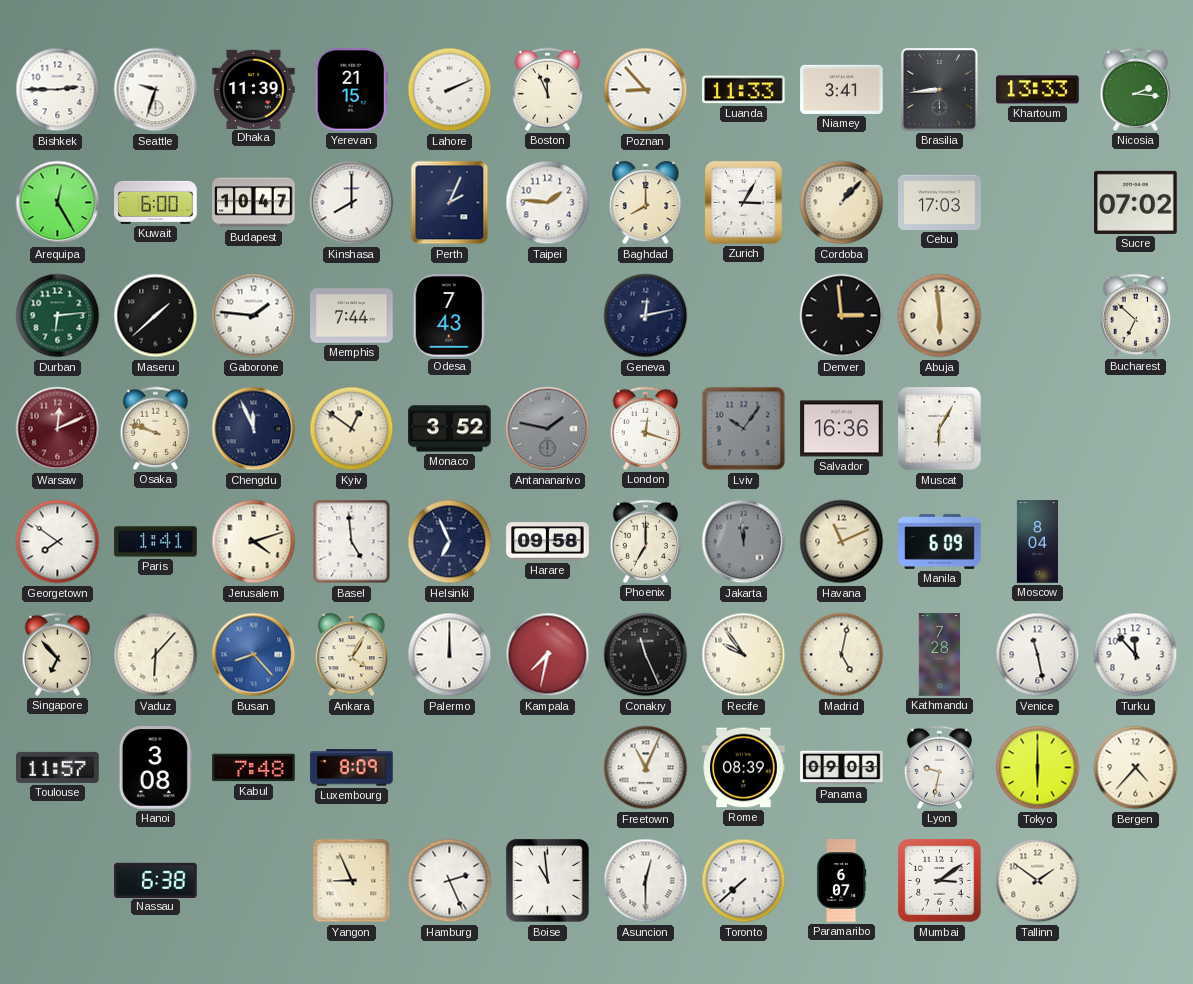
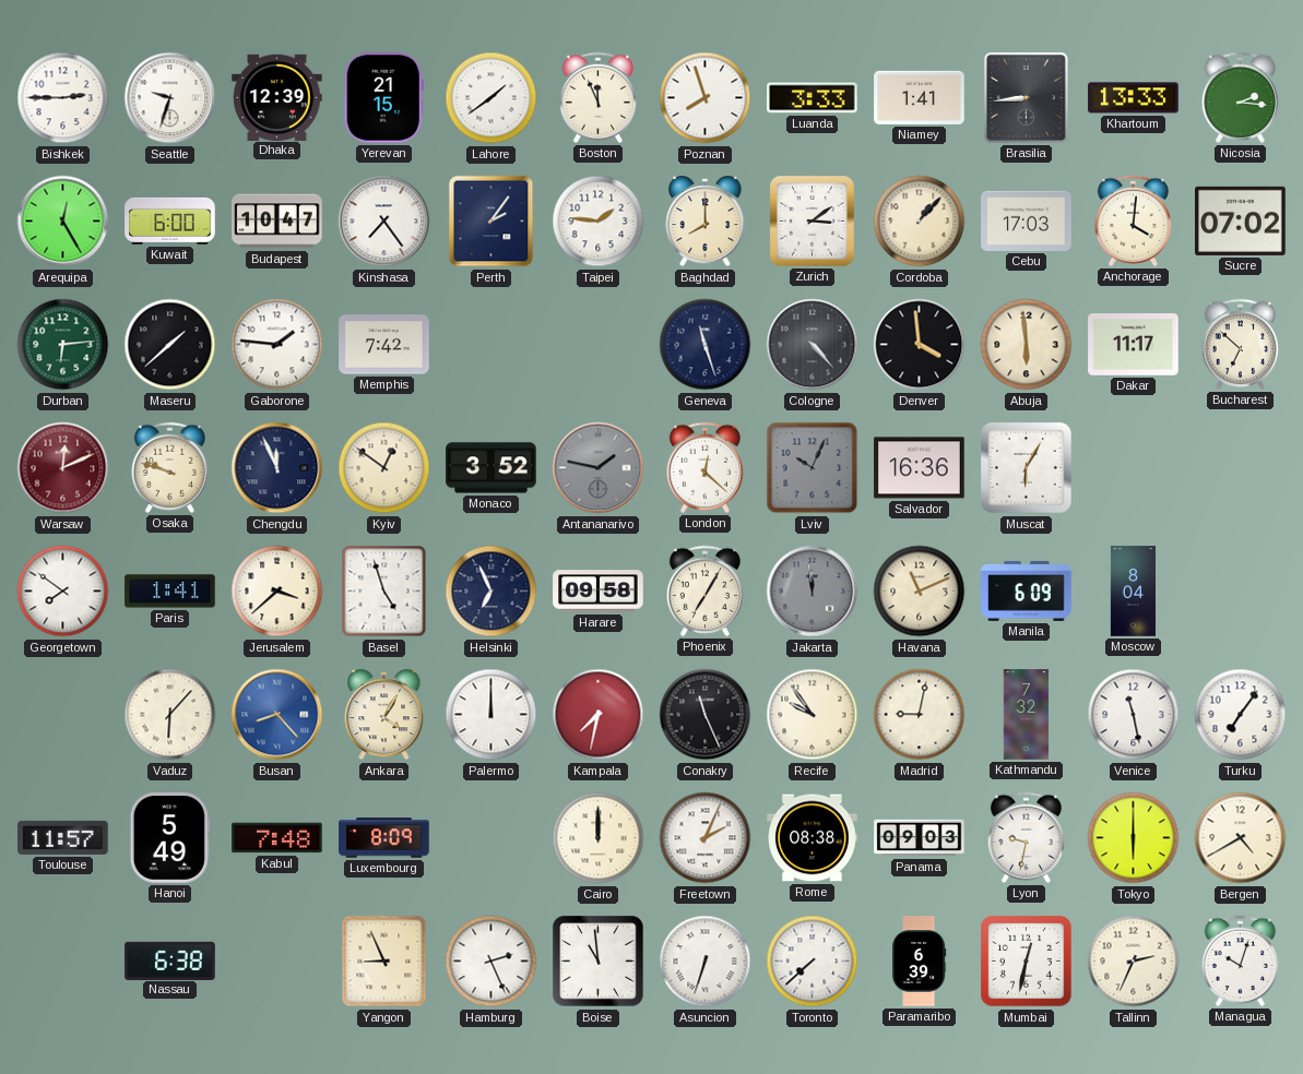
Dhaka: 11:39 -> 12:39
Lahore: 2:11 -> 1:39
Poznan: 8:53 -> 7:57
Luanda: 11:33 -> 3:33
Niamey: 3:41 -> 1:41
Kinshasa: 8:00 -> 7:24
Perth: 2:04 -> 2:06
Zurich: 3:05 -> 3:09
Anchorage: none -> 4:01
Memphis: 7:44 -> 7:42
Odesa: 7:43 -> none
Geneva: 12:13 -> 11:27
Cologne: none -> 4:23
Denver: 2:59 -> 3:59
Dakar: none -> 11:17
London: 12:18 -> 12:22
Lviv: 10:06 -> 10:04
Jerusalem: 4:12 -> 3:38
Basel: 4:59 -> 4:57
Phoenix: 7:00 -> 7:05
Singapore: 6:53 -> none
Madrid: 5:02 -> 9:02
Kathmandu: 7:28 -> 7:32
Turku: 11:53 -> 7:06
Hanoi: 3:08 -> 5:49
Cairo: none -> 12:00
Freetown: 11:04 -> 2:04
Rome: 08:39 -> 08:38
Bergen: 4:37 -> 4:40
Asuncion: 12:30 -> 6:33
Paramaribo: 6:07 -> 6:39
Mumbai: 3:09 -> 12:32
Tallinn: 1:51 -> 2:34
Managua: none -> 10:03
